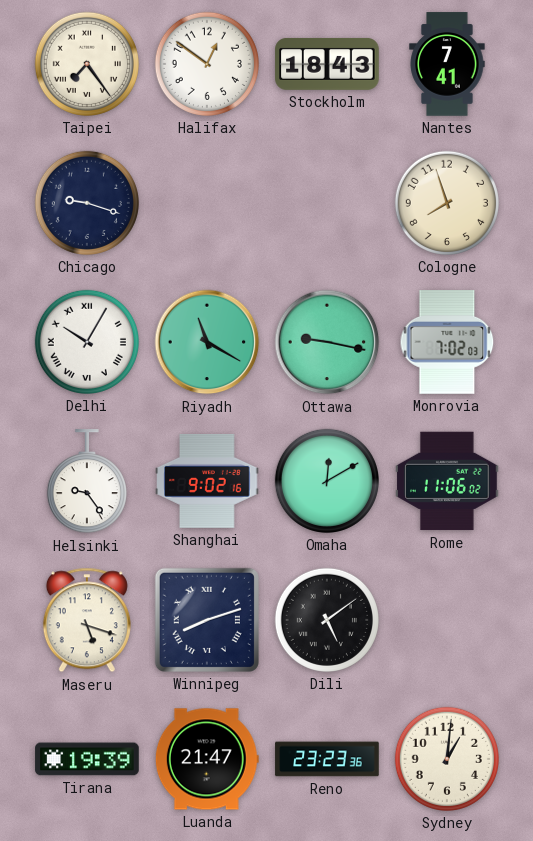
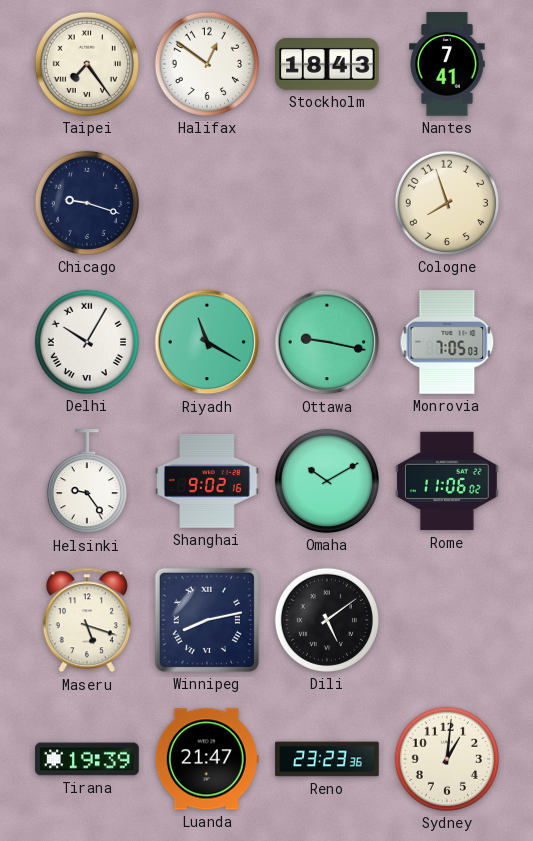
Monrovia: 7:02 -> 7:05
Omaha: 12:10 -> 10:10
Winnipeg: 8:12 -> 8:13
